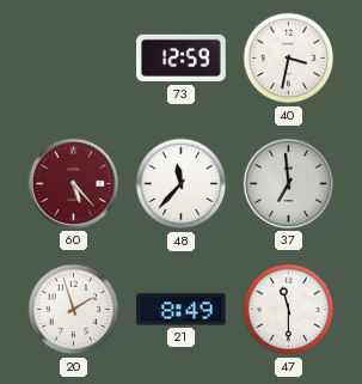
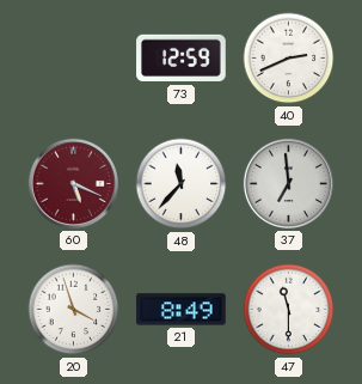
40: 3:32 -> 2:41
60: 5:23 -> 5:19
20: 1:57 -> 3:57
